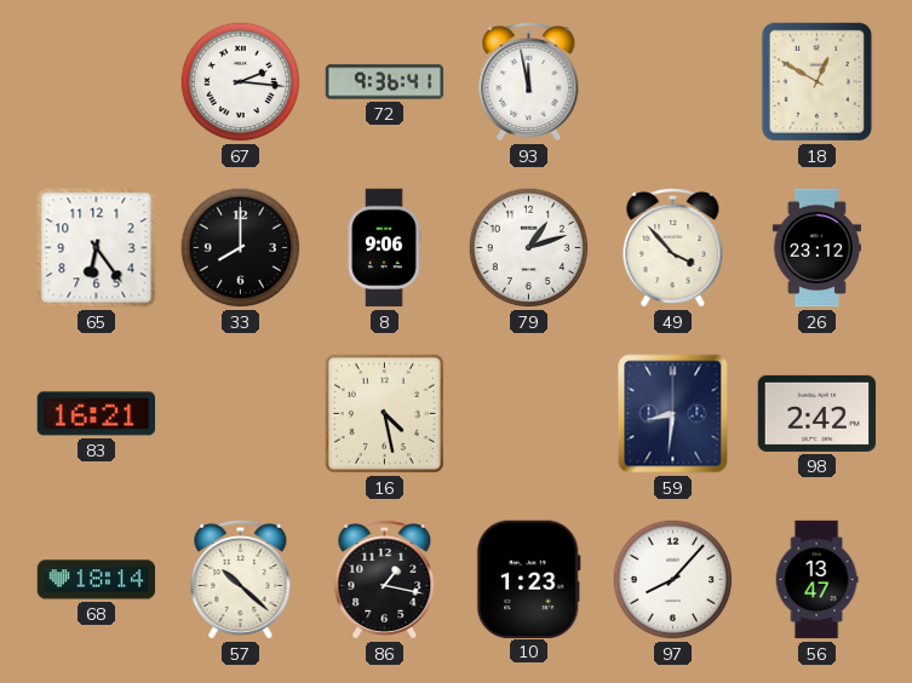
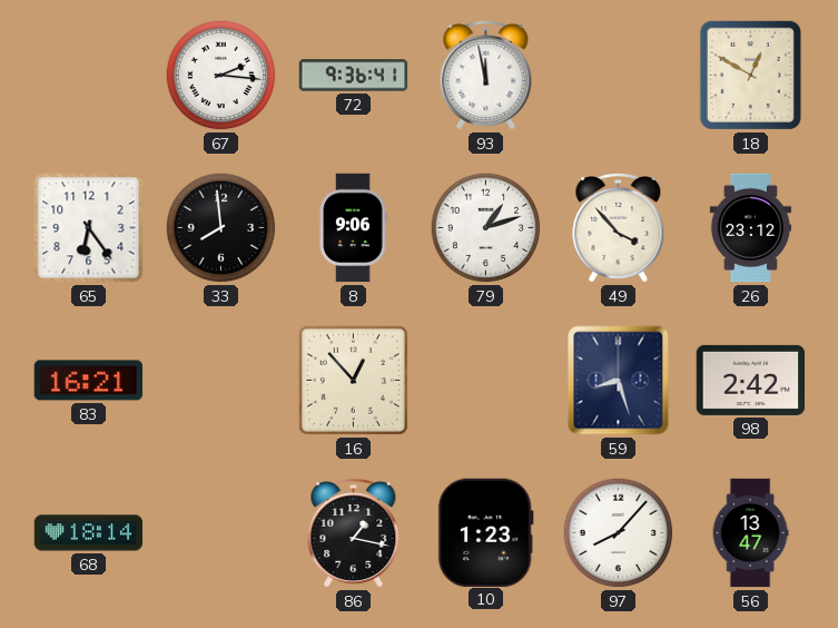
33: 8:00 -> 7:59
16: 4:28 -> 12:53
59: 8:31 -> 8:27
57: 10:22 -> none
